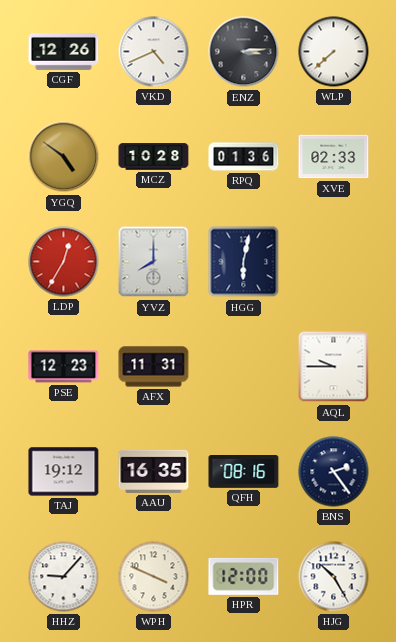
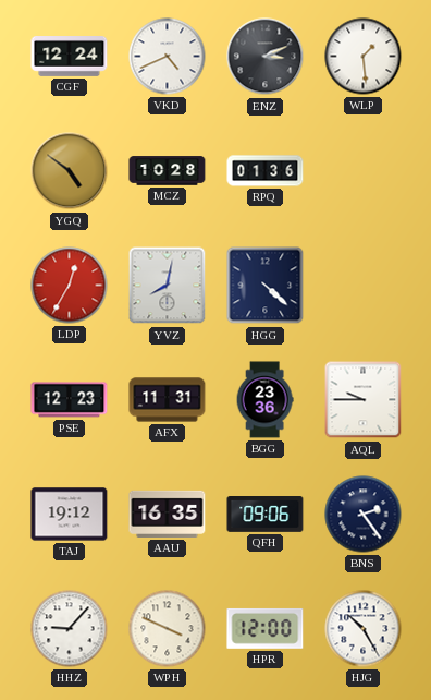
CGF: 12:26 -> 12:24
ENZ: 3:14 -> 3:11
WLP: 7:38 -> 1:29
XVE: 02:33 -> none
YVZ: 8:00 -> 8:02
HGG: 6:02 -> 4:22
BGG: none -> 23:36
QFH: 08:16 -> 09:06
